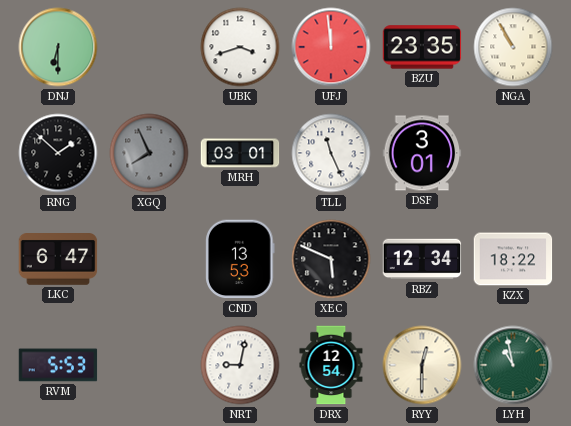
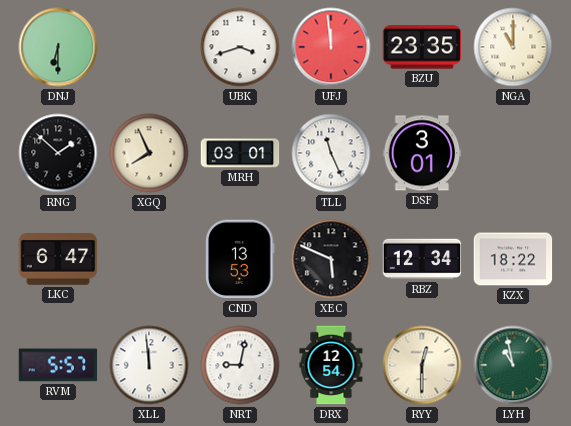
NGA: 10:55 -> 11:00
XGQ dial: grey -> cream
RVM: 5:53 -> 5:57
XLL: none -> 11:59
